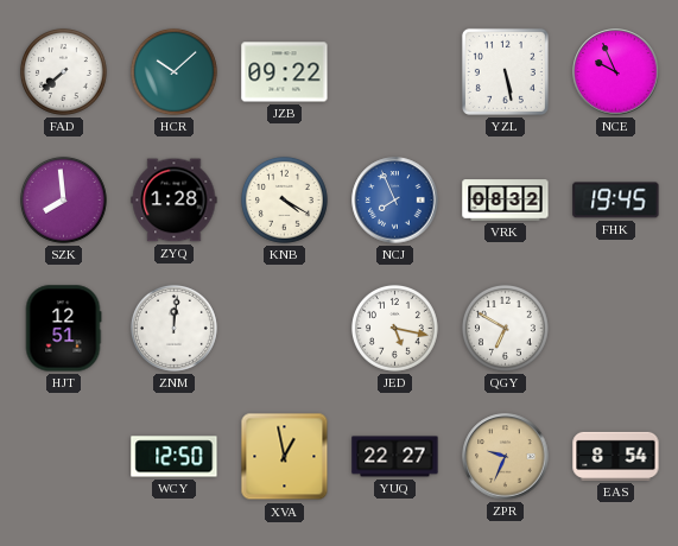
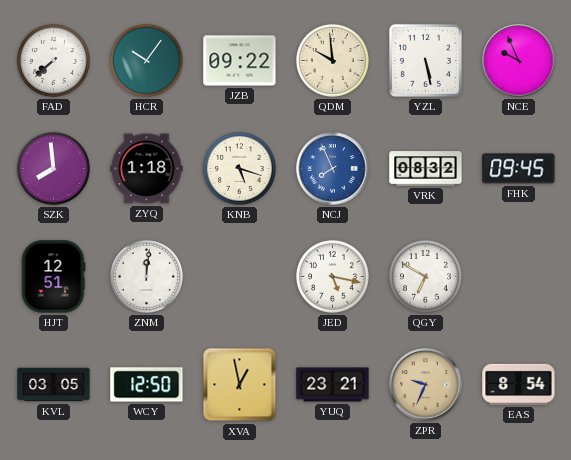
HCR: 10:08 -> 10:06
QDM: none -> 9:59
ZYQ: 1:28 -> 1:18
KNB: 4:20 -> 5:18
FHK: 19:45 -> 09:45
KVL: none -> 03:05
YUQ: 22:27 -> 23:21
